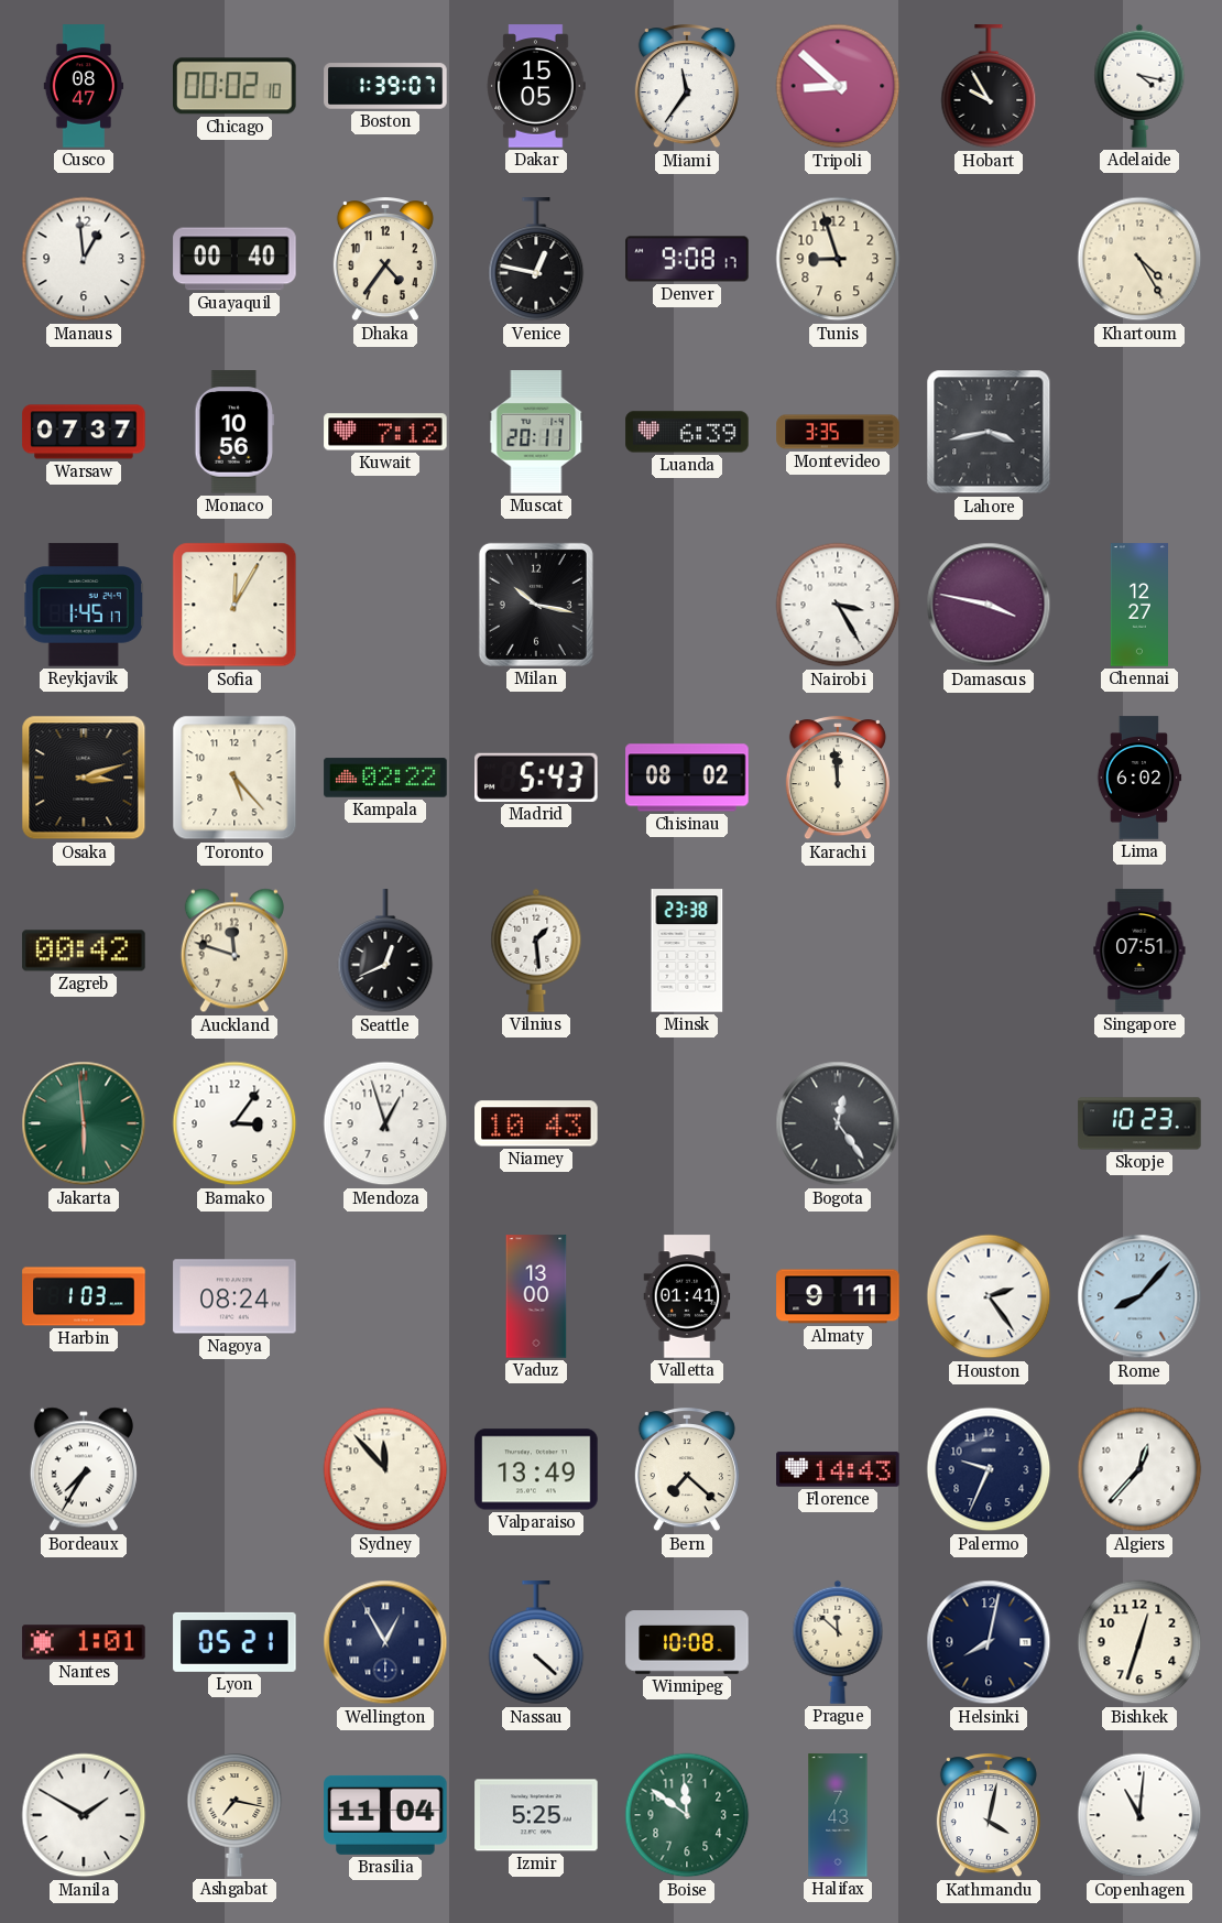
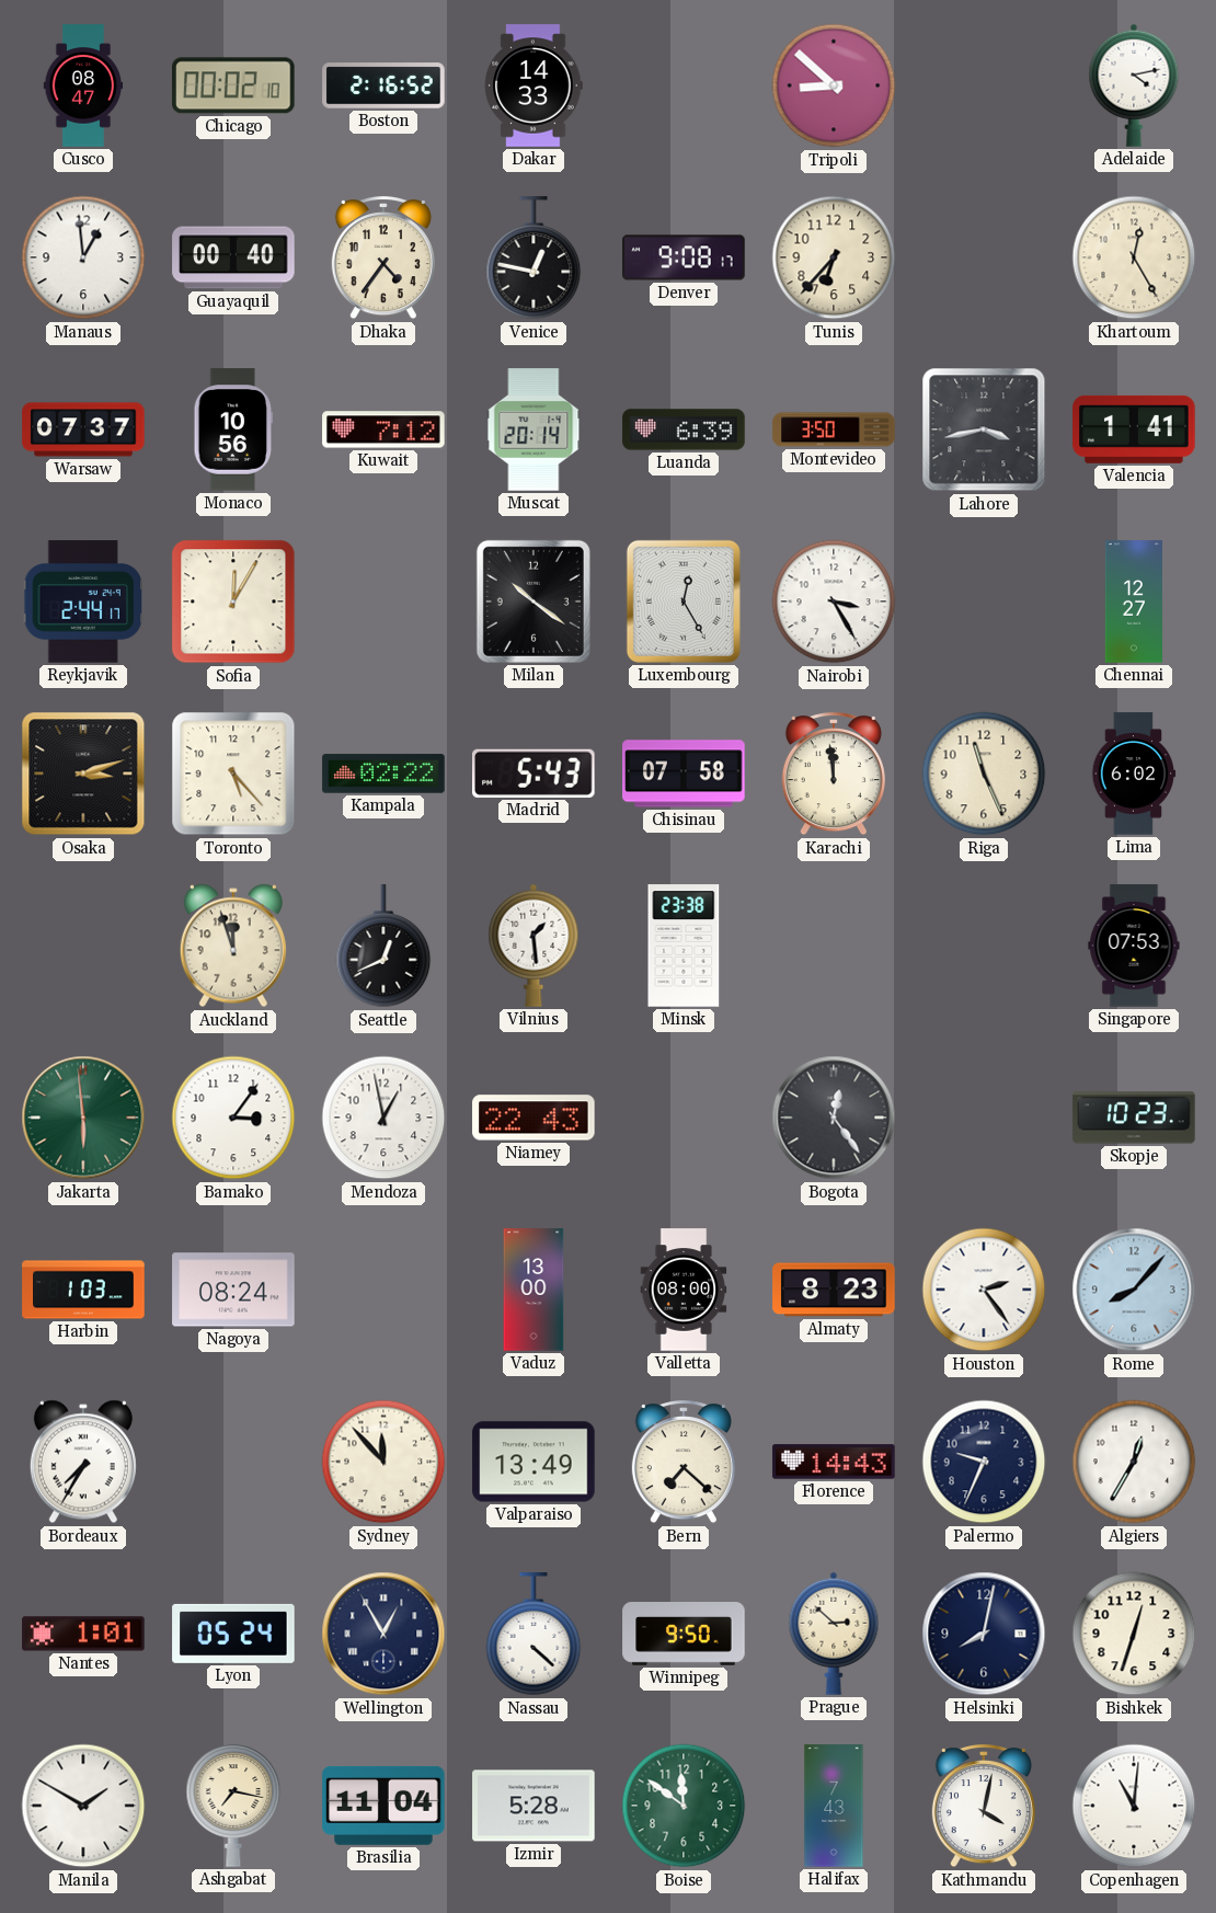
Boston: 1:39 -> 2:16
Dakar: 15:05 -> 14:33
Miami: 11:36 -> none
Hobart: 9:55 -> none
Adelaide: 4:17 -> 4:13
Tunis: 8:57 -> 6:37
Khartoum: 4:25 -> 12:25
Muscat: 20:11 -> 20:14
Montevideo: 3:35 -> 3:50
Valencia: none -> 1:41
Reykjavik: 1:45 -> 2:44
Milan: 10:17 -> 10:21
Luxembourg: none -> 12:25
Damascus: 3:47 -> none
Chisinau: 08:02 -> 07:58
Riga: none -> 11:26
Zagreb: 00:42 -> none
Auckland: 11:48 -> 11:57
Singapore: 07:51 -> 07:53
Mendoza: 12:57 -> 12:58
Niamey: 10:43 -> 22:43
Valletta: 01:41 -> 08:00
Almaty: 9:11 -> 8:23
Algiers: 12:37 -> 12:35
Lyon: 05:21 -> 05:24
Winnipeg: 10:08 -> 9:50
Prague: 11:52 -> 2:52
Izmir: 5:25 -> 5:28
